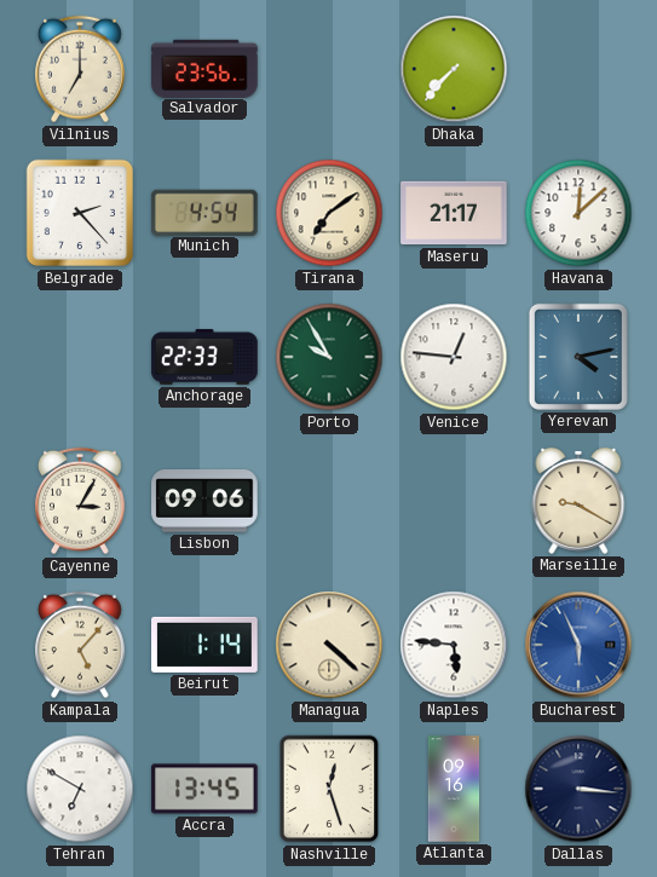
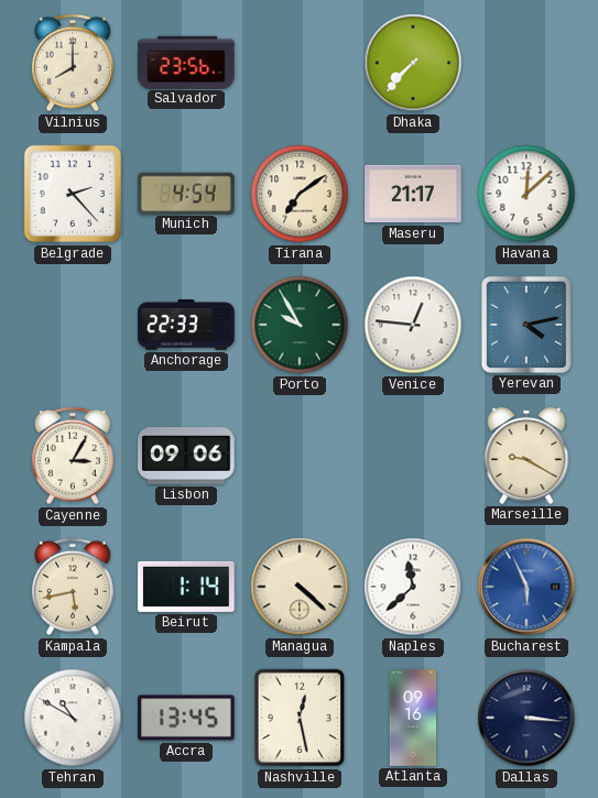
Vilnius: 7:00 -> 8:00
Kampala: 5:07 -> 5:43
Naples: 5:46 -> 11:38
Tehran: 6:50 -> 10:50
Nashville: 12:27 -> 12:28
